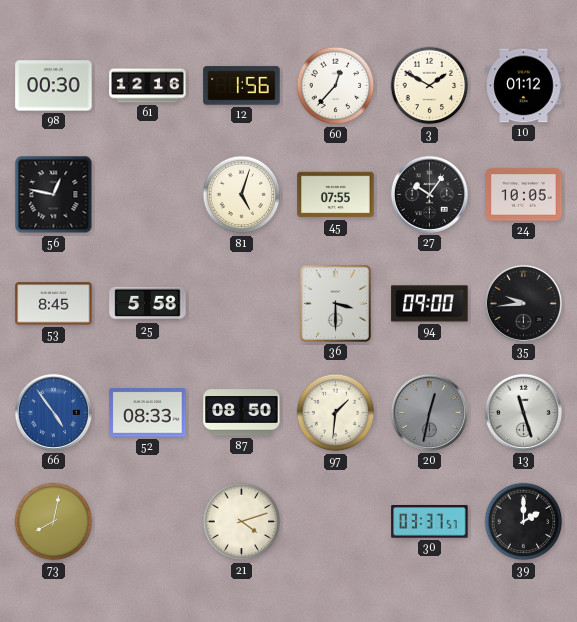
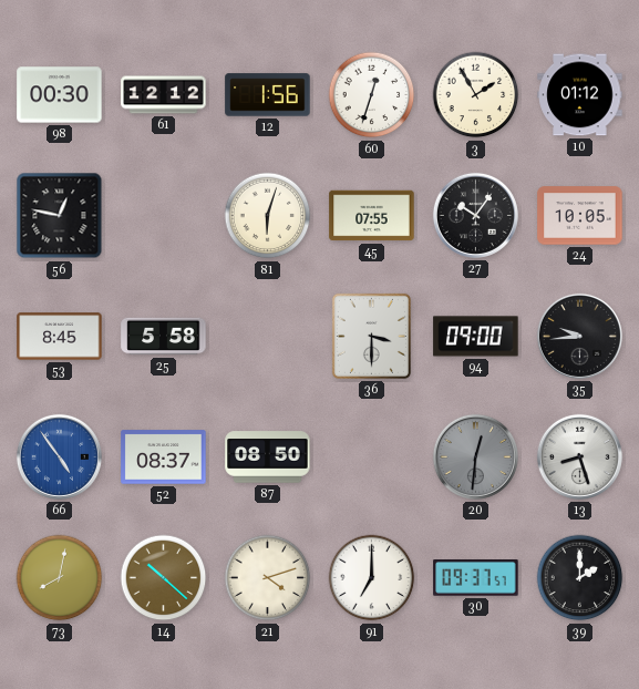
61: 12:16 -> 12:12
60: 12:37 -> 12:33
3: 1:50 -> 1:55
81: 5:03 -> 6:03
52: 08:33 -> 08:37
97: 1:31 -> none
20: 12:32 -> 12:31
13: 11:27 -> 8:27
14: none -> 10:22
91: none -> 7:00
30: 03:37 -> 09:37
